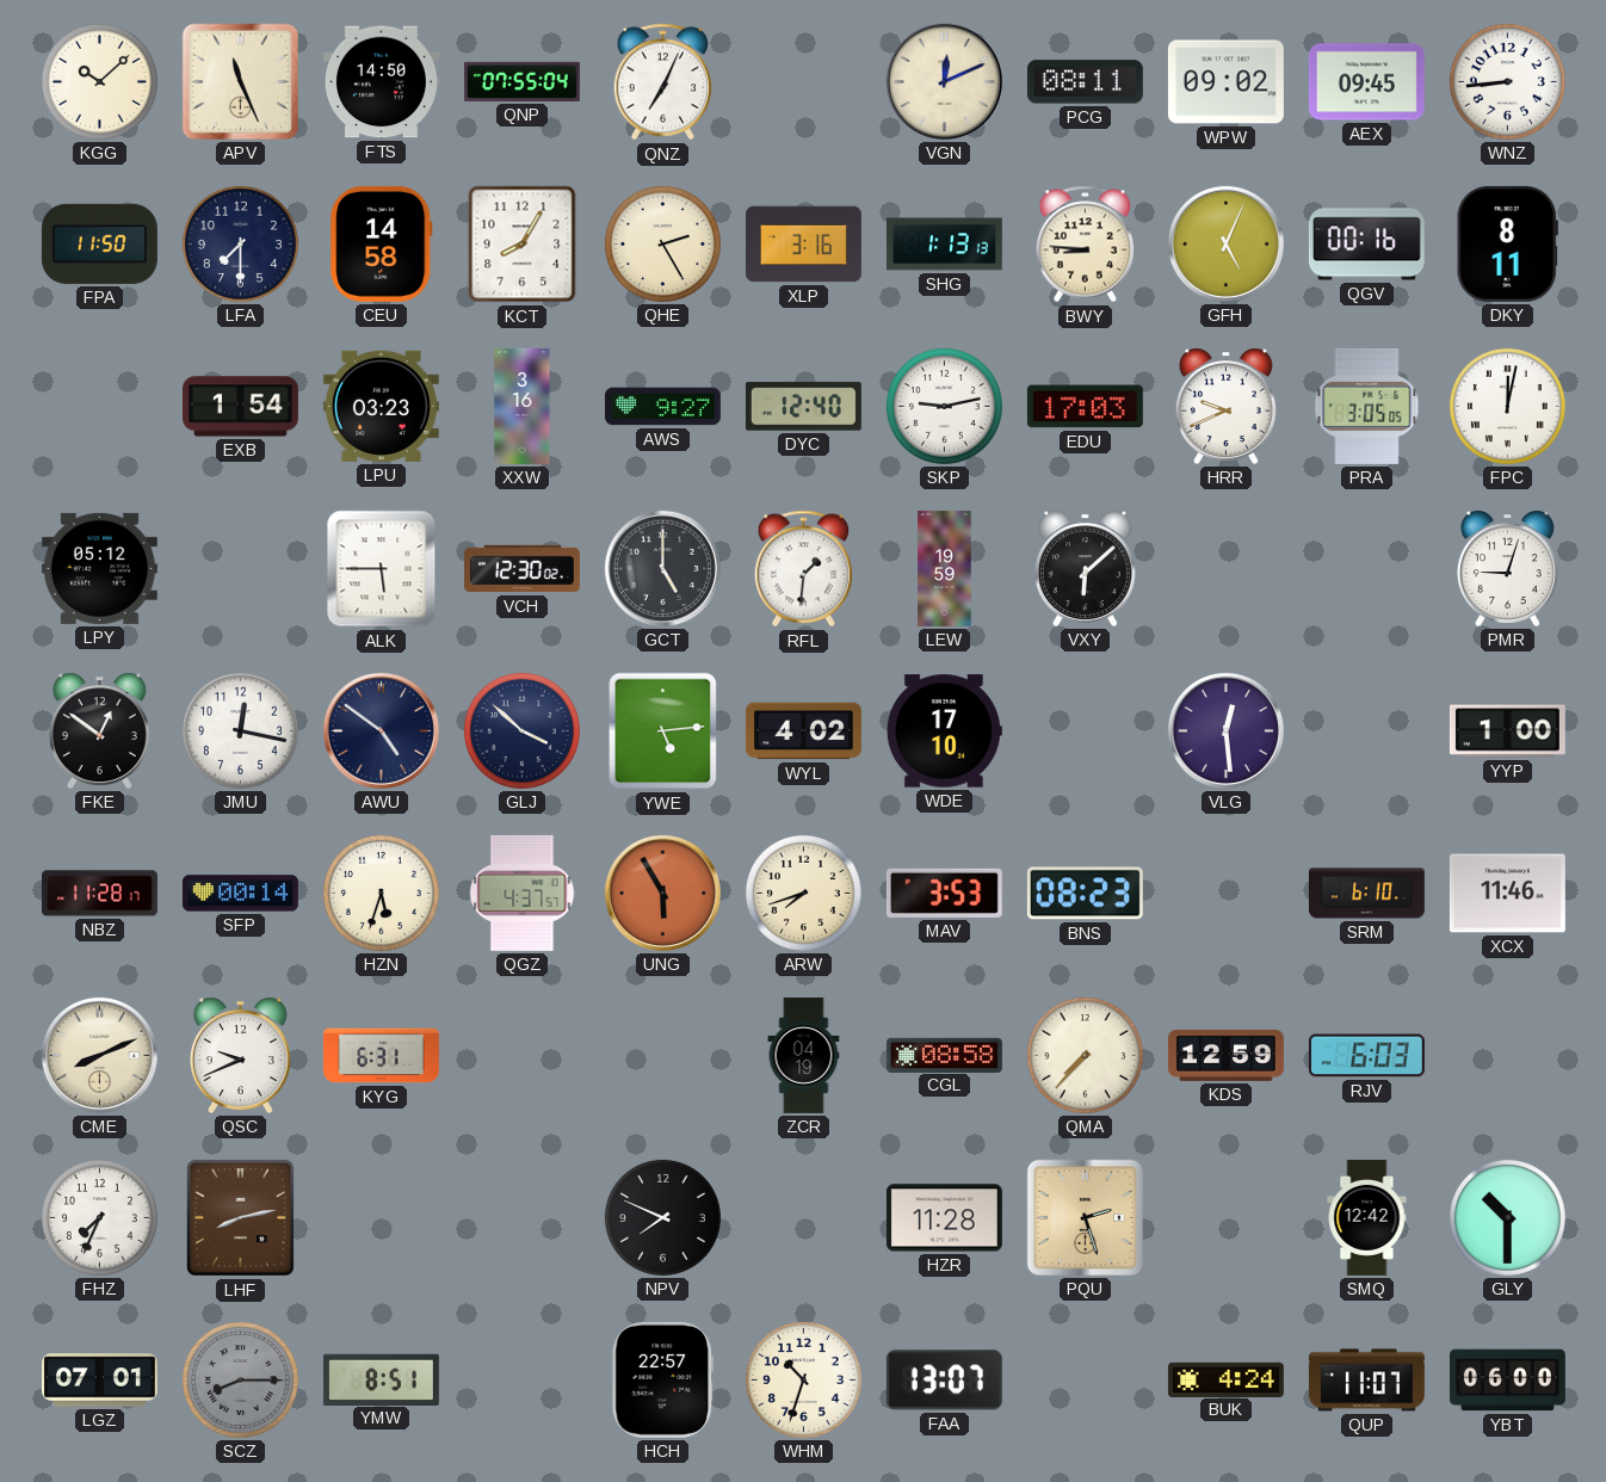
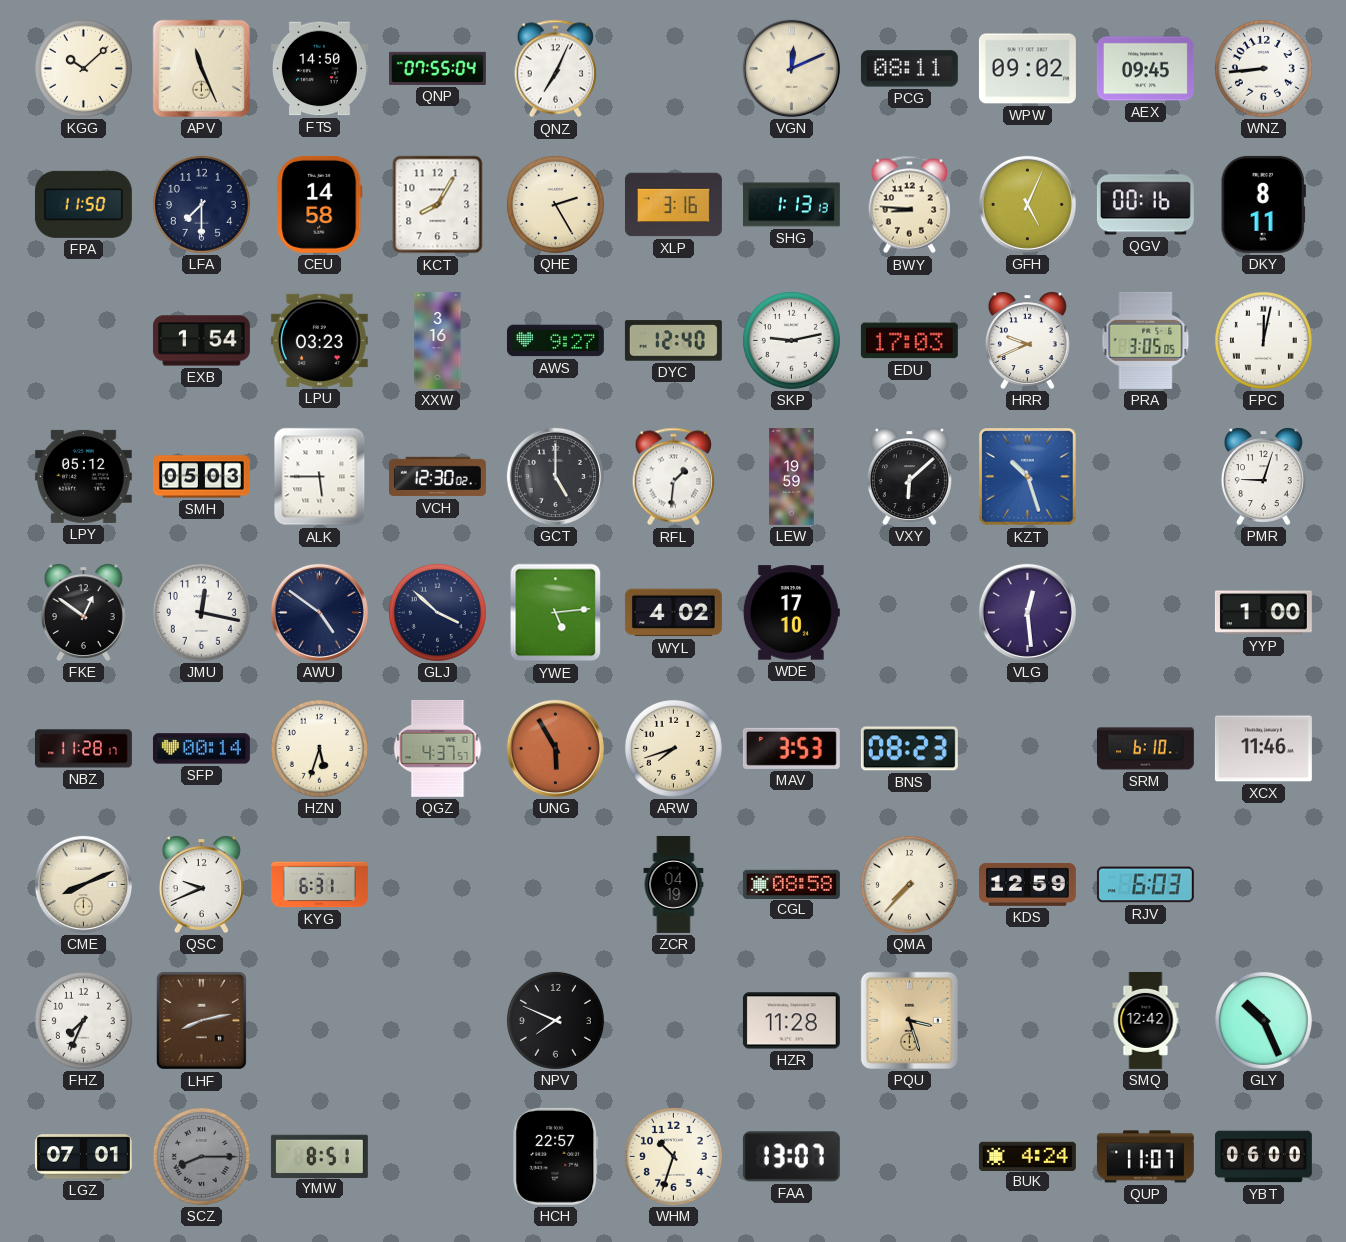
SMH: none -> 05:03
KZT: none -> 10:27
PQU: 2:27 -> 3:27
GLY: 10:30 -> 10:26
